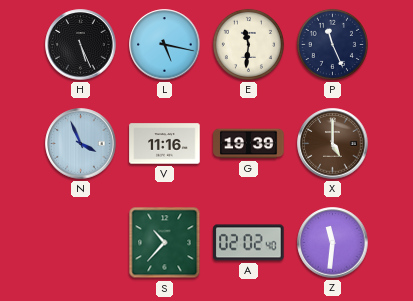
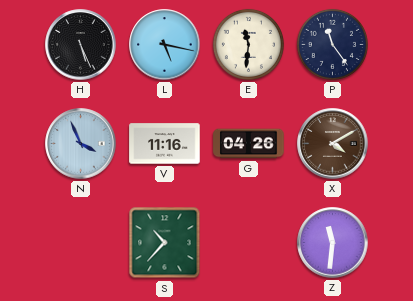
P: 11:26 -> 11:24
G: 19:39 -> 04:26
X: 5:00 -> 4:10
A: 02:02 -> none
